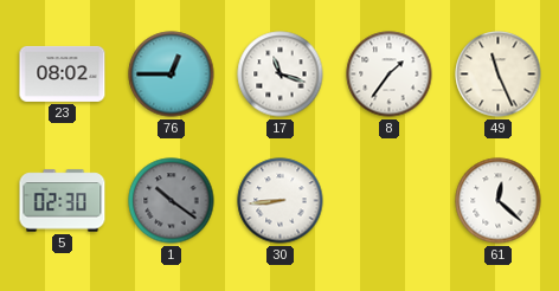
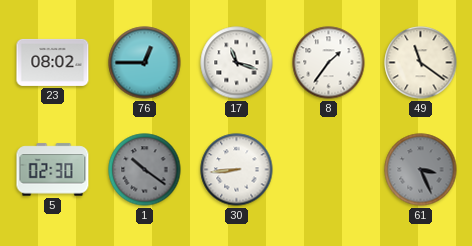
49: 11:26 -> 11:21
61: 12:22 -> 3:26
61 dial: white -> grey
